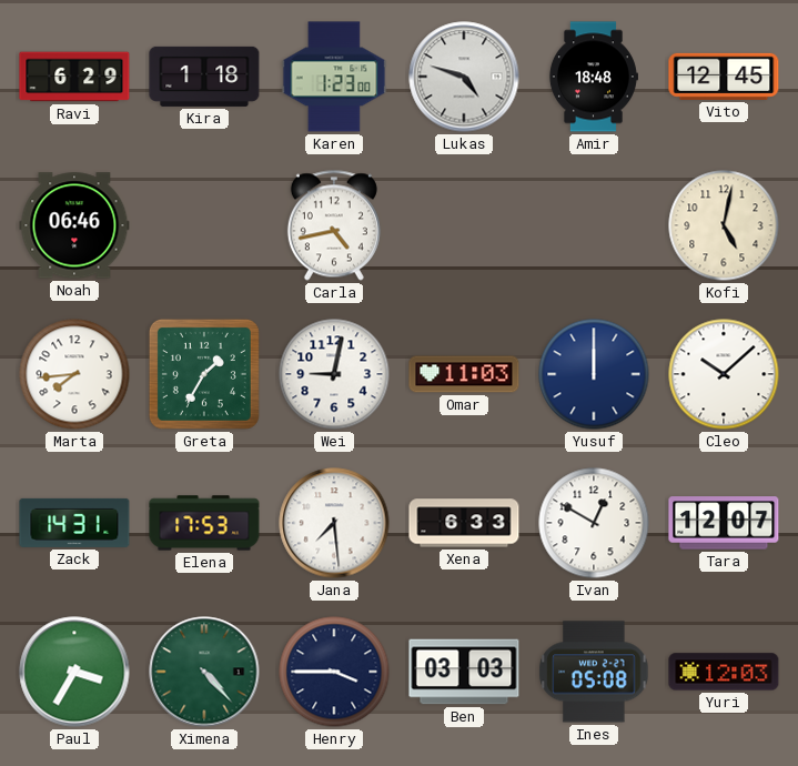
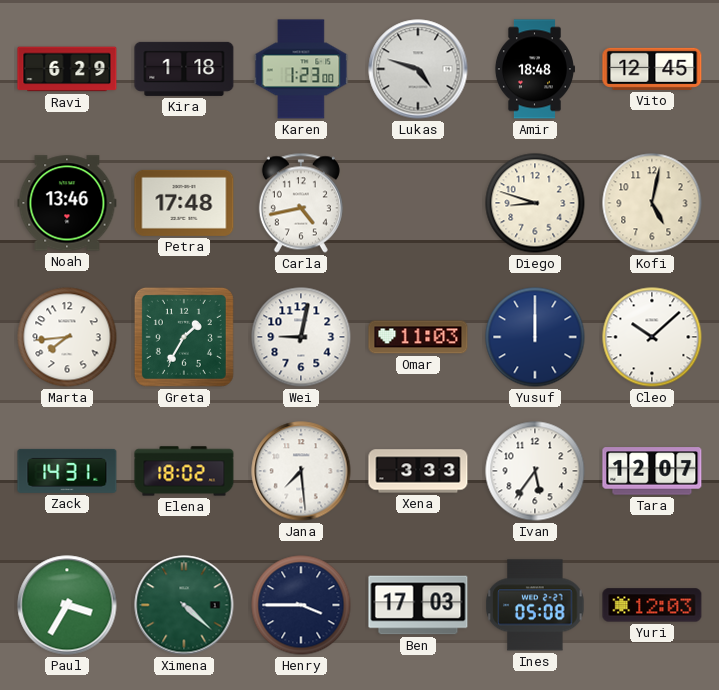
Noah: 06:46 -> 13:46
Petra: none -> 17:48
Diego: none -> 8:48
Elena: 17:53 -> 18:02
Xena: 6:33 -> 3:33
Ivan: 12:50 -> 5:36
Ximena: 4:23 -> 4:22
Ben: 03:03 -> 17:03
